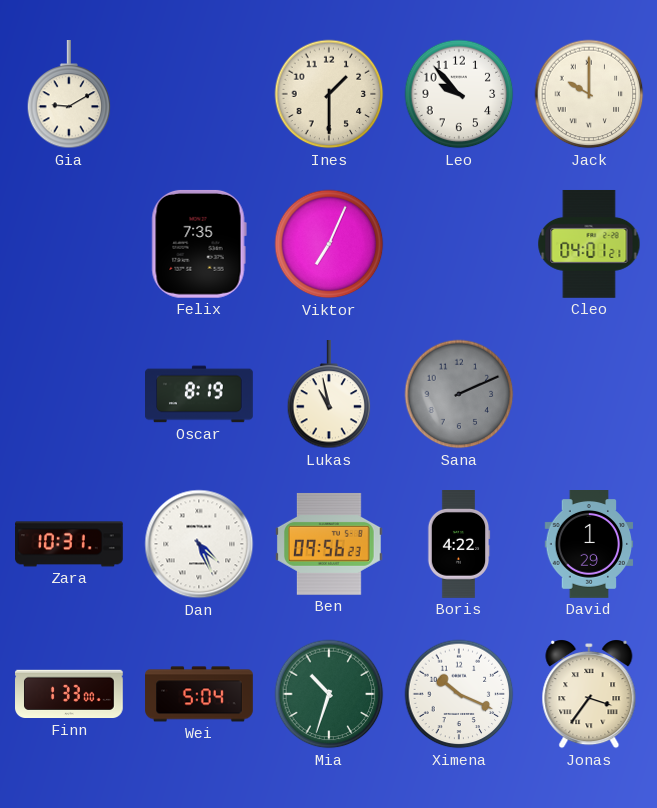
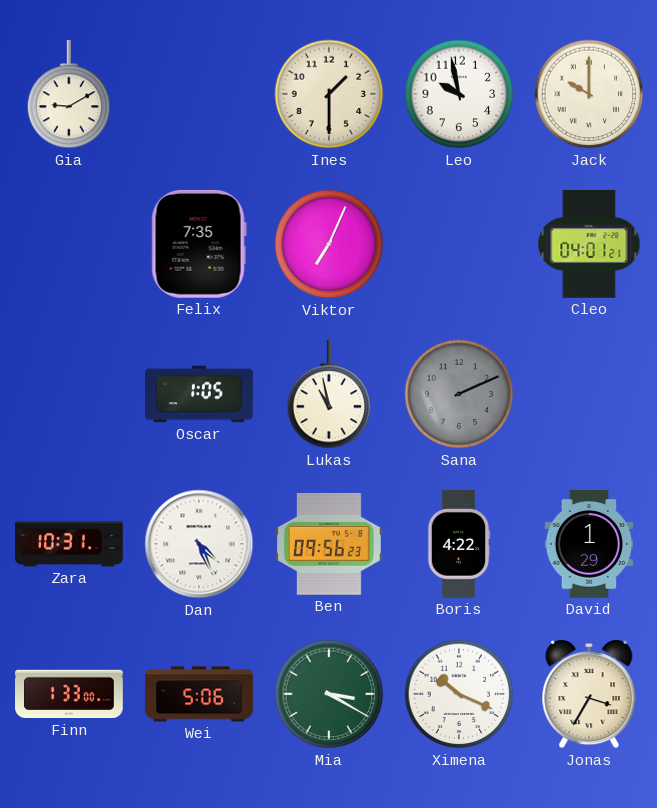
Leo: 9:53 -> 9:58
Oscar: 8:19 -> 1:05
Wei: 5:04 -> 5:06
Mia: 10:33 -> 3:20
Jonas: 3:36 -> 3:35
